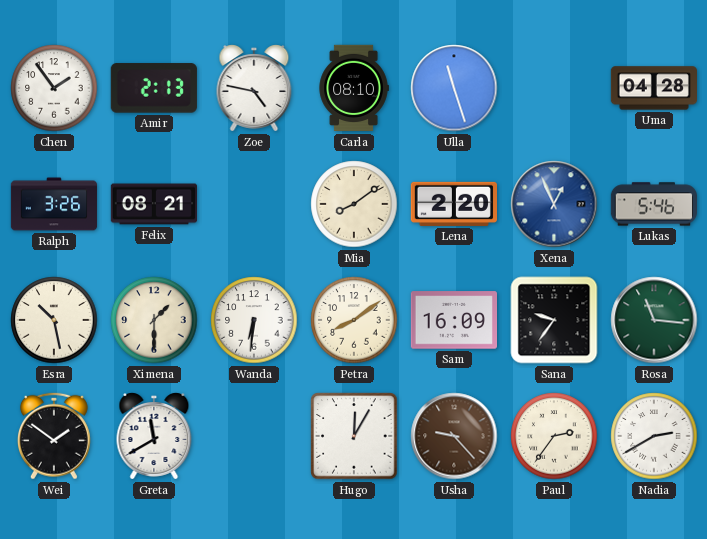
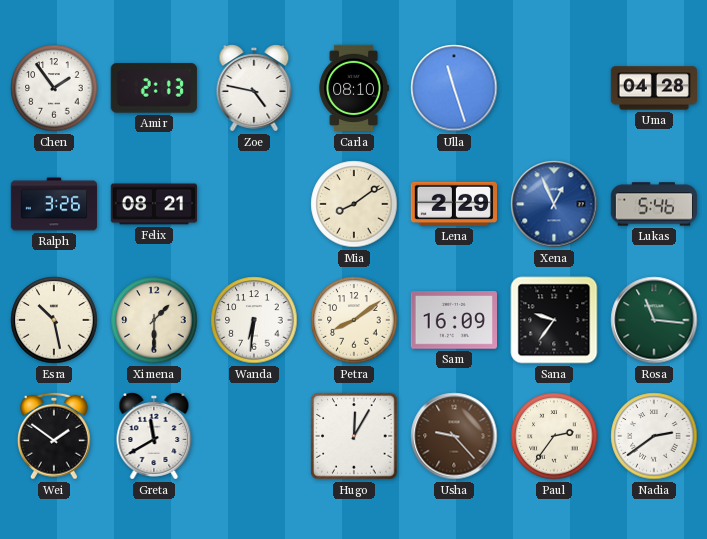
Lena: 2:20 -> 2:29
Nadia: 2:40 -> 2:39
